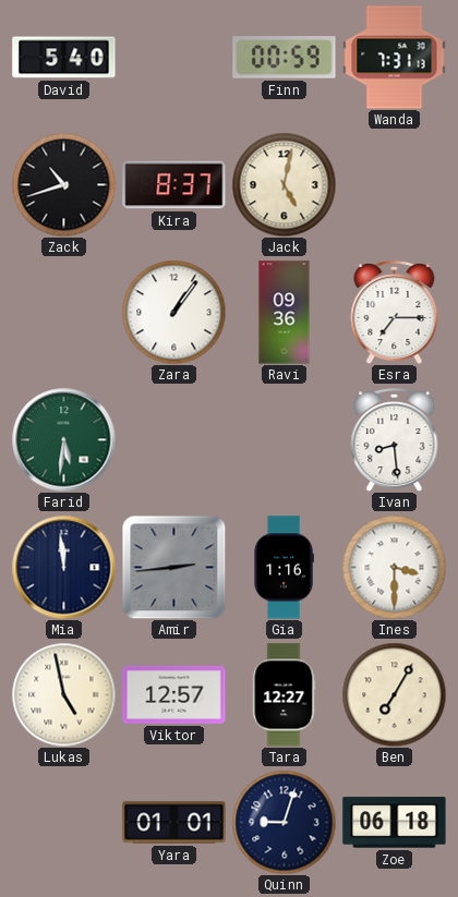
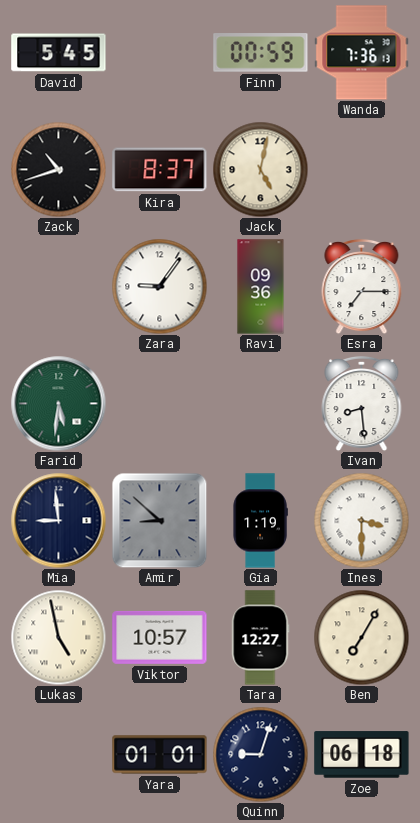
David: 5:40 -> 5:45
Wanda: 7:31 -> 7:36
Zara: 1:06 -> 9:06
Mia: 11:59 -> 8:59
Amir: 2:44 -> 8:52
Gia: 1:16 -> 1:19
Viktor: 12:57 -> 10:57
